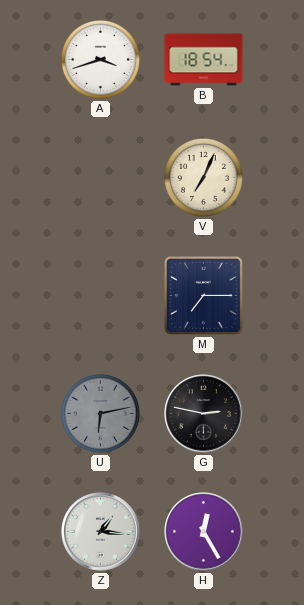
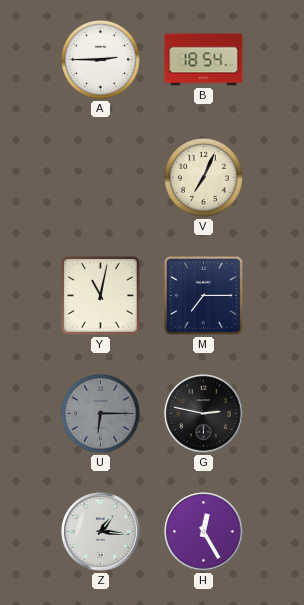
A: 3:42 -> 2:45
Y: none -> 11:02
U: 6:13 -> 6:15
